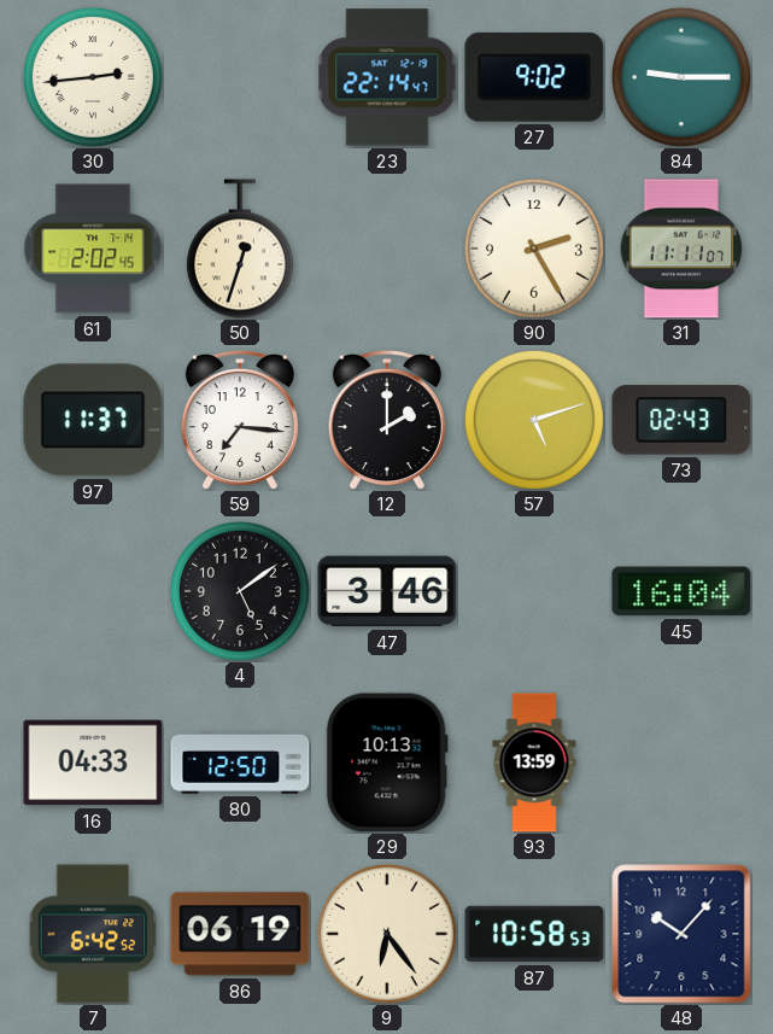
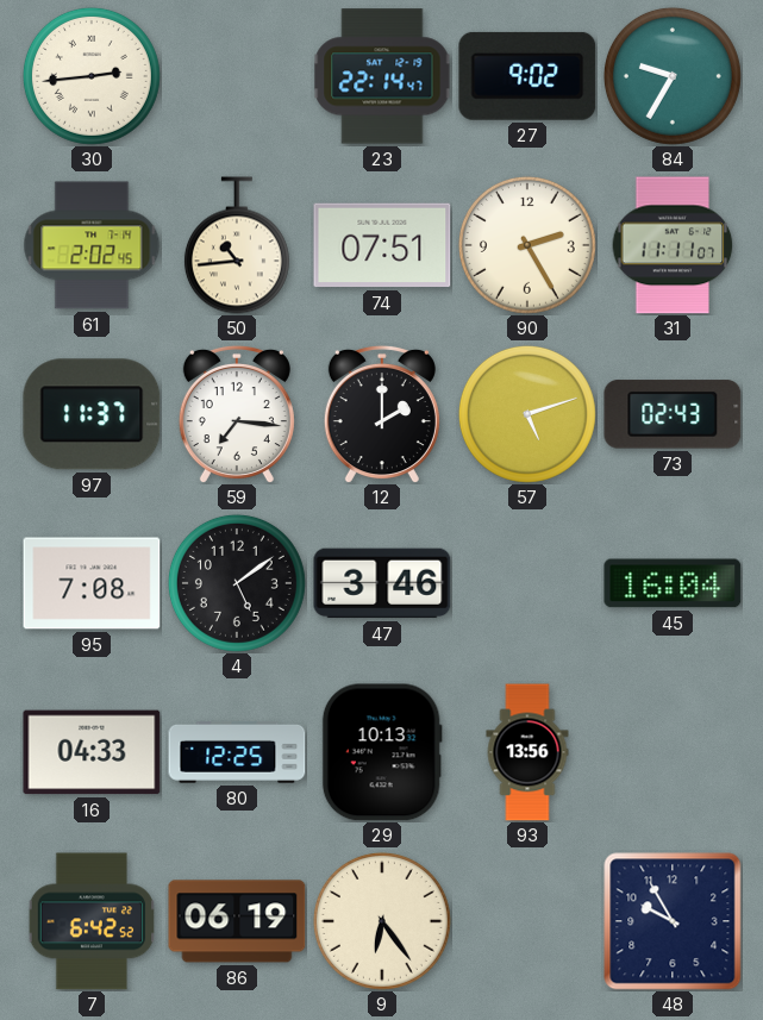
84: 9:15 -> 9:35
50: 12:33 -> 10:44
74: none -> 07:51
95: none -> 7:08
80: 12:50 -> 12:25
93: 13:59 -> 13:56
87: 10:58 -> none
48: 10:07 -> 9:55
